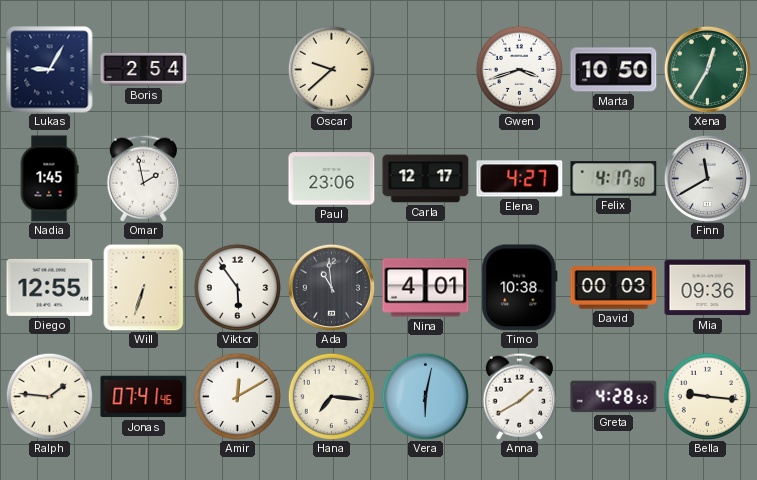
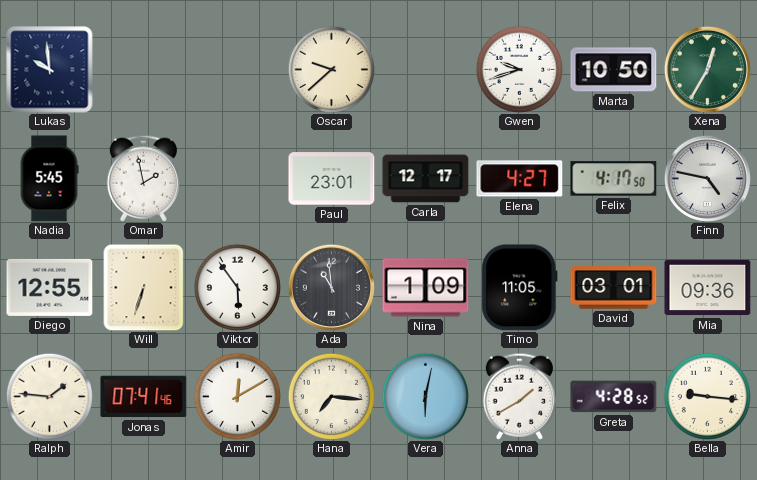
Lukas: 9:05 -> 9:59
Boris: 2:54 -> none
Gwen: 3:42 -> 9:42
Nadia: 1:45 -> 5:45
Paul: 23:06 -> 23:01
Finn: 11:40 -> 4:47
Nina: 4:01 -> 1:09
Timo: 10:38 -> 11:05
David: 00:03 -> 03:01
